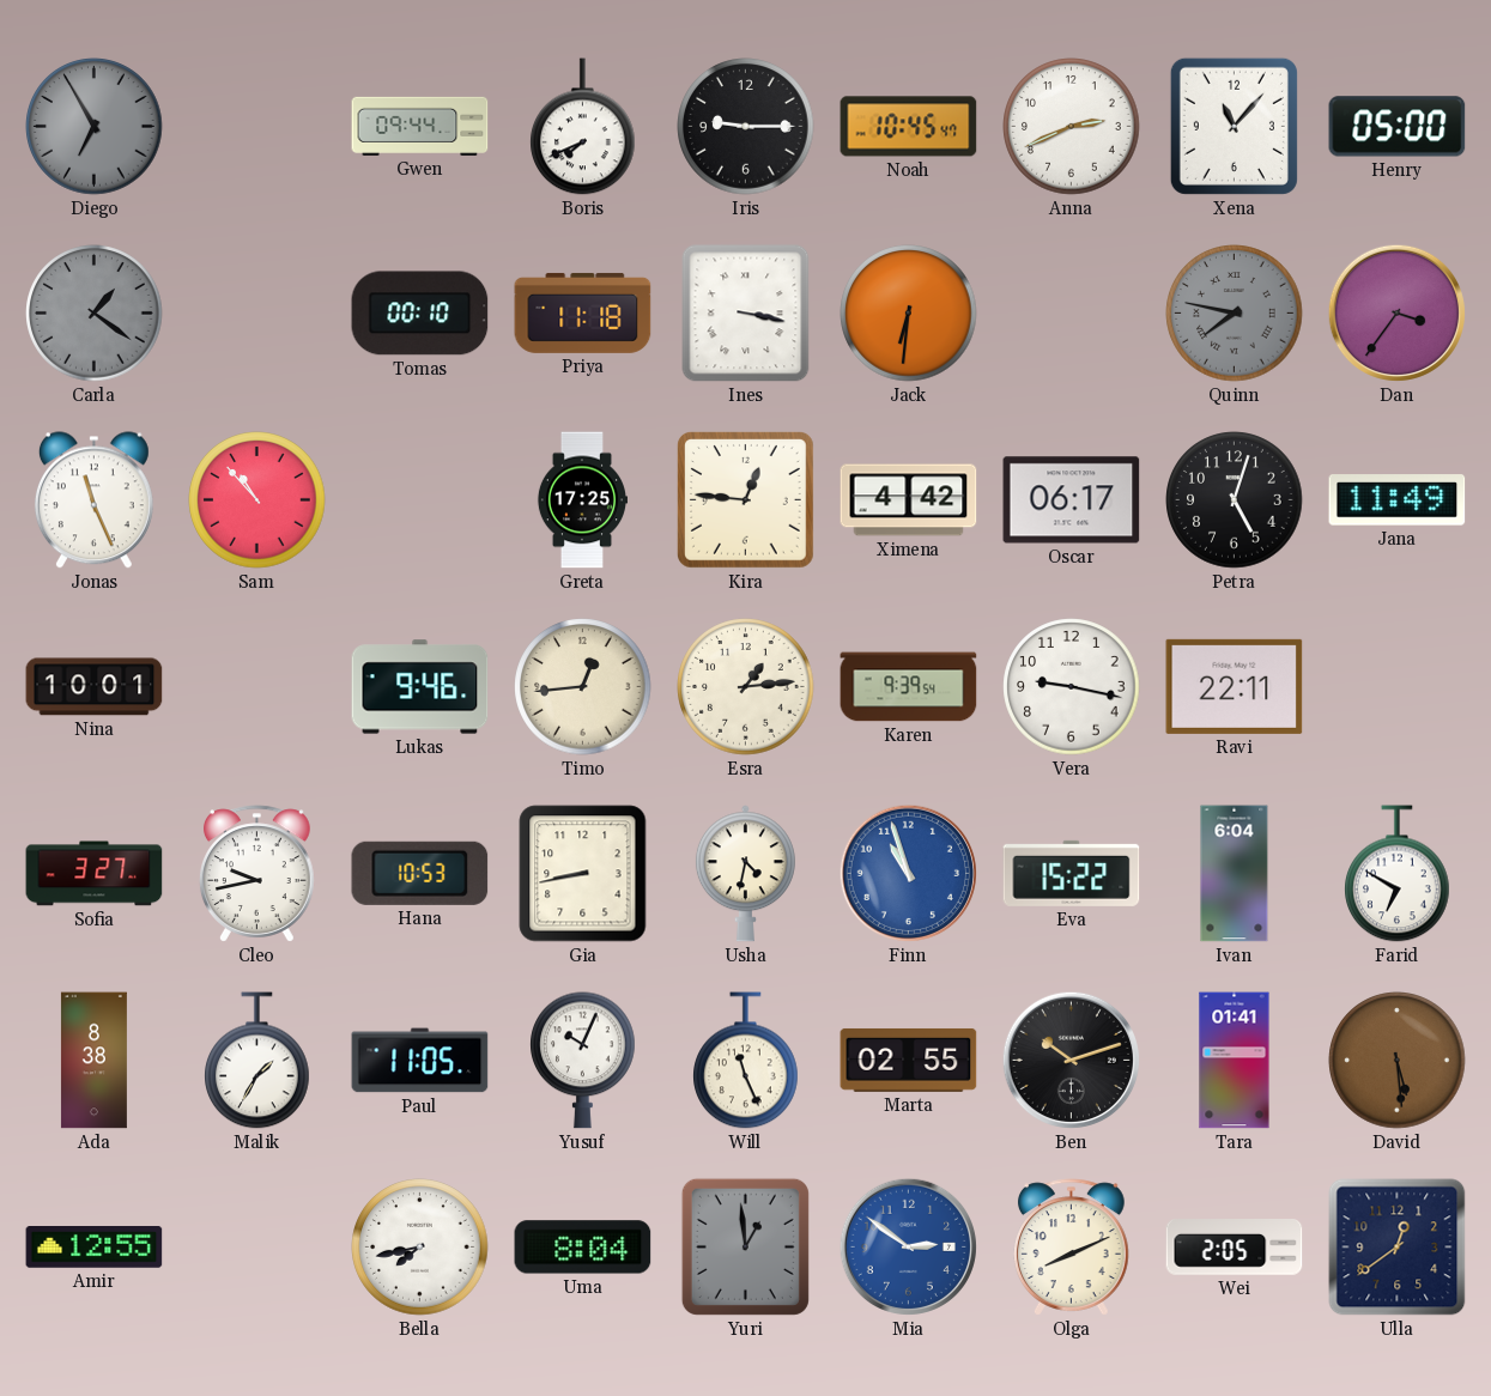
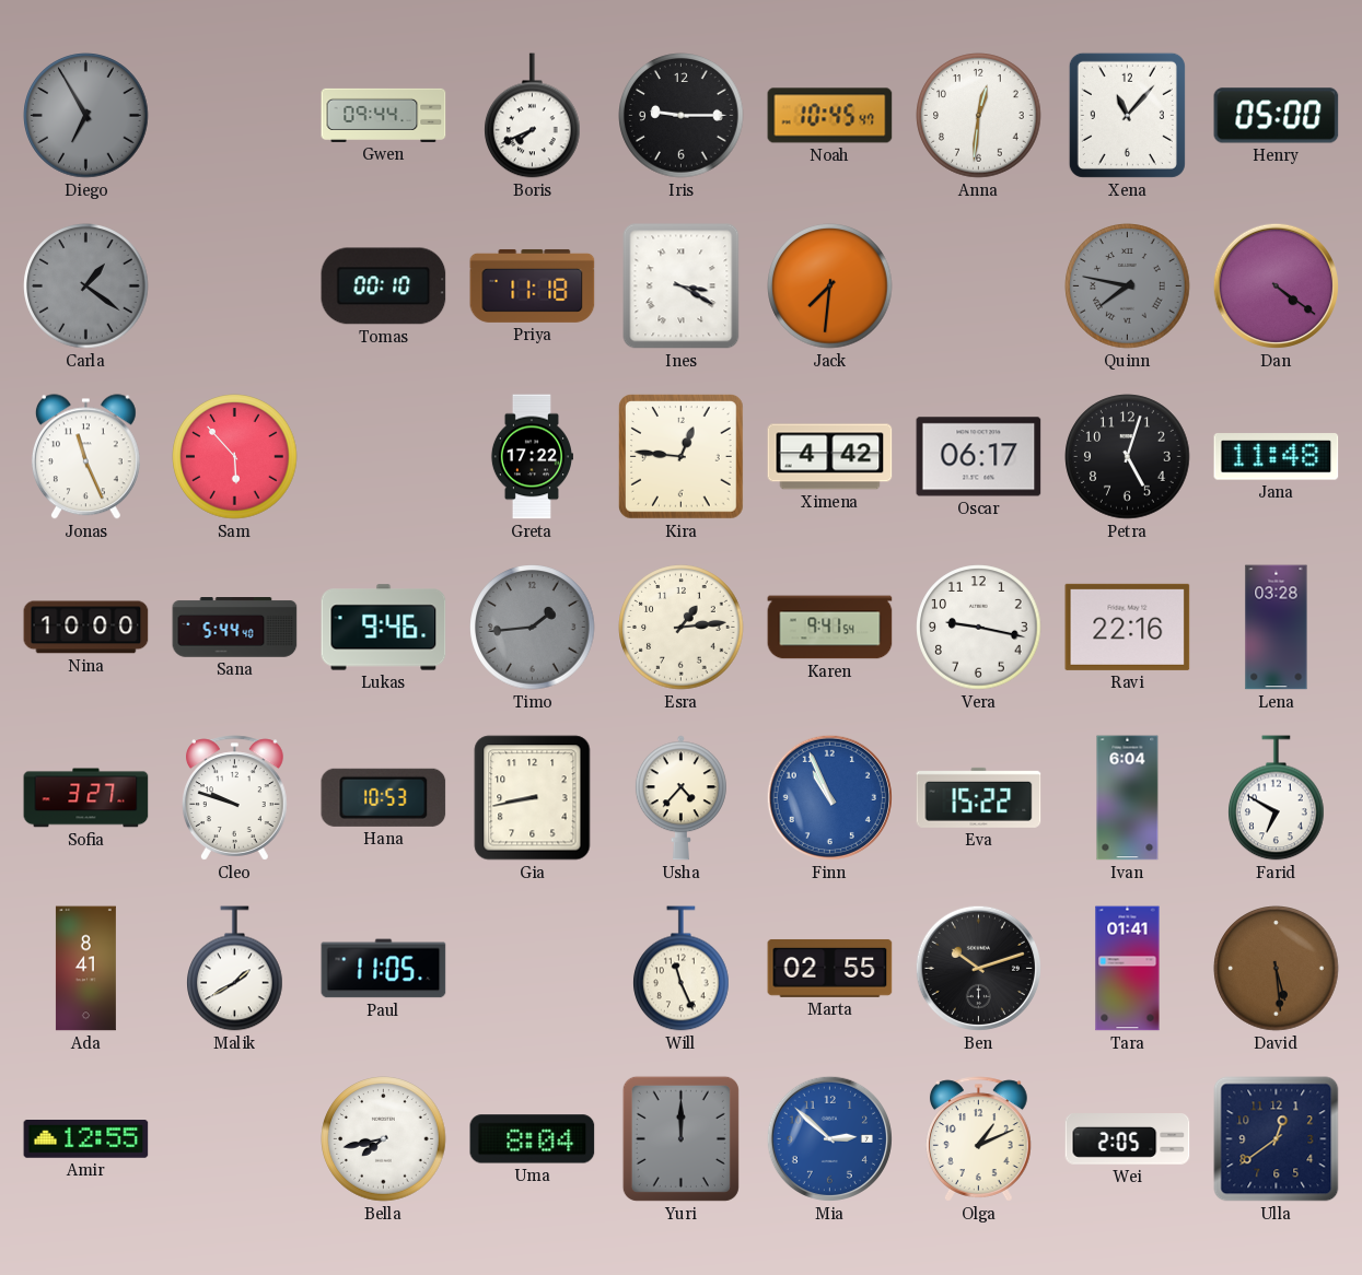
Anna: 2:41 -> 12:31
Ines: 3:17 -> 3:20
Jack: 6:31 -> 7:31
Dan: 3:36 -> 4:21
Sam: 10:53 -> 5:53
Greta: 17:25 -> 17:22
Jana: 11:49 -> 11:48
Nina: 10:01 -> 10:00
Sana: none -> 5:44
Timo: 12:44 -> 1:44
Timo dial: cream -> grey
Karen: 9:39 -> 9:41
Ravi: 22:11 -> 22:16
Lena: none -> 03:28
Cleo: 9:43 -> 9:48
Usha: 4:32 -> 4:37
Finn: 10:57 -> 10:56
Ada: 8:38 -> 8:41
Malik: 1:35 -> 1:40
Yusuf: 10:04 -> none
Yuri: 12:59 -> 12:00
Mia: 2:51 -> 2:52
Olga: 8:11 -> 1:11
